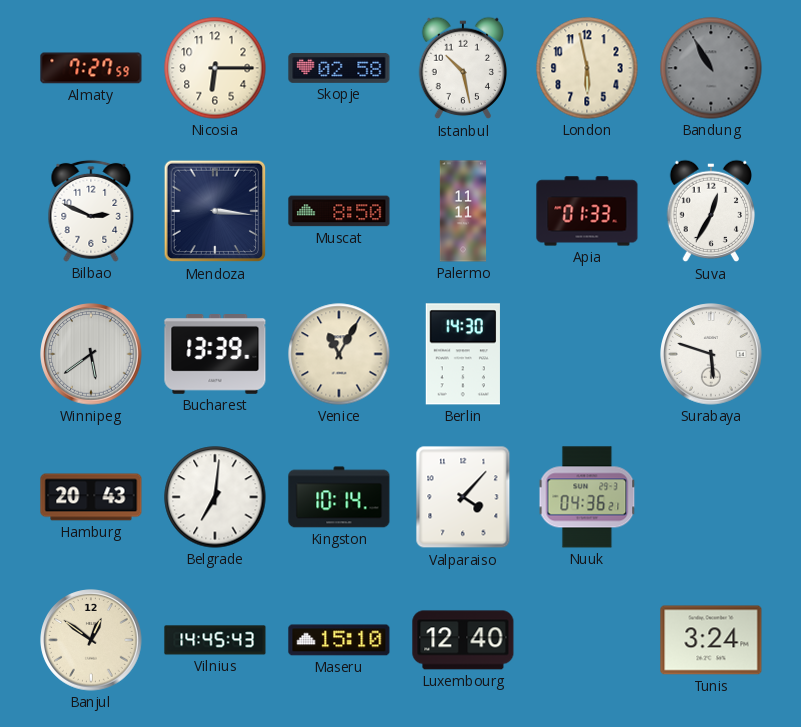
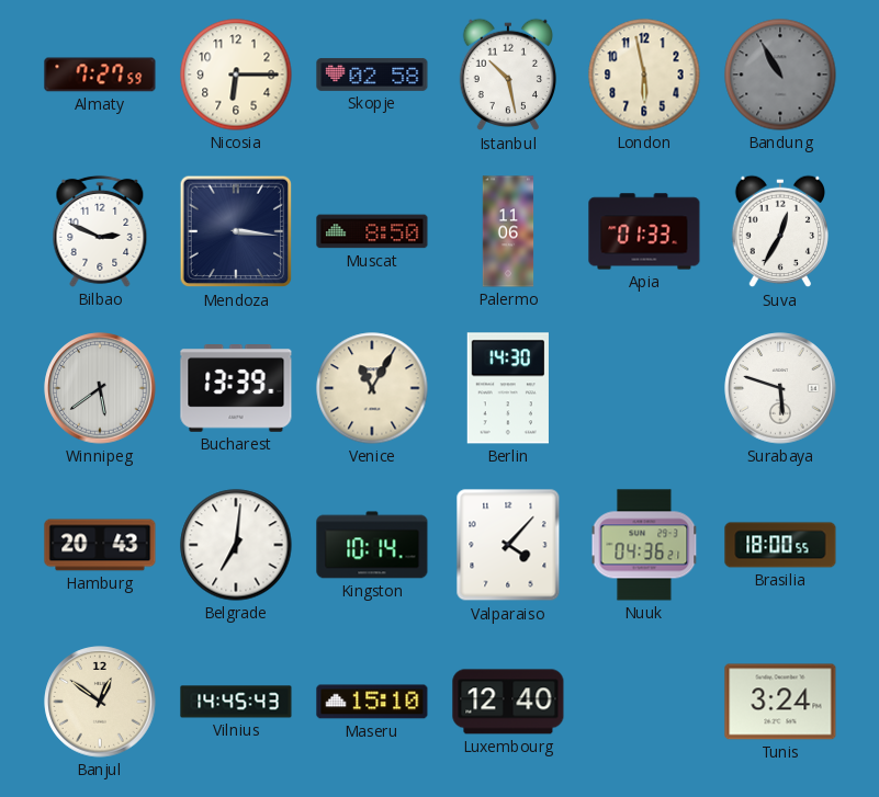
Palermo: 11:11 -> 11:06
Brasilia: none -> 18:00
